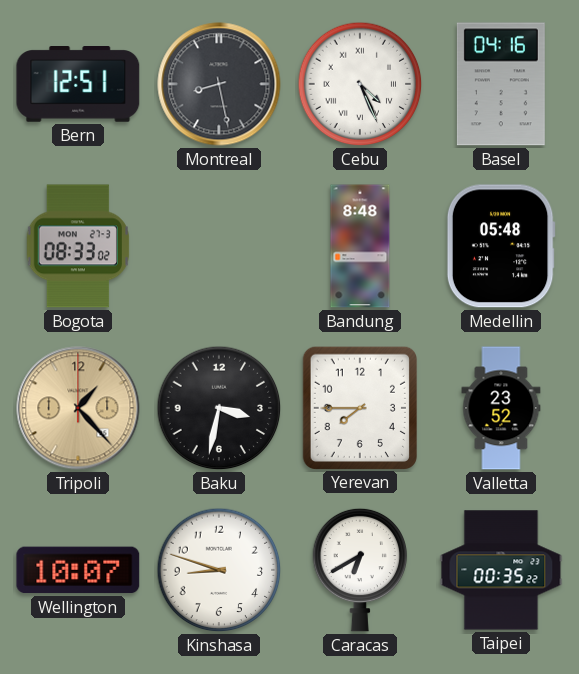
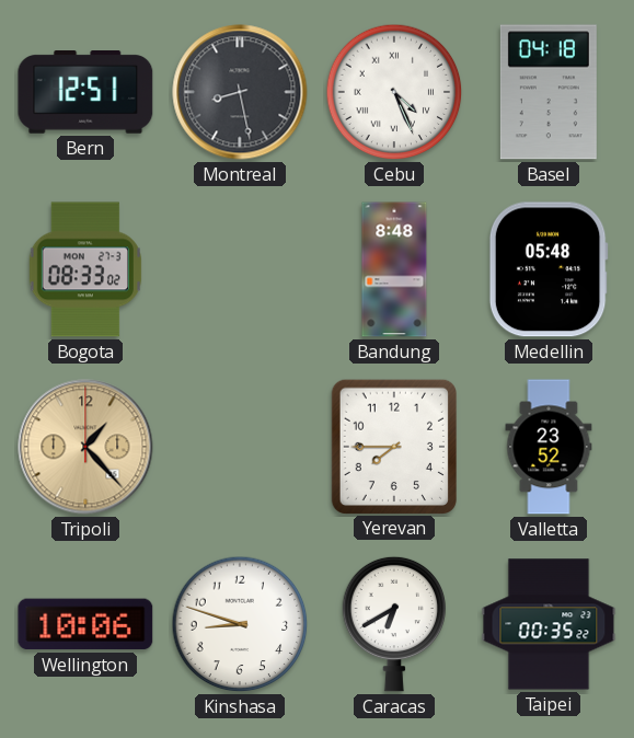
Basel: 04:16 -> 04:18
Baku: 3:32 -> none
Wellington: 10:07 -> 10:06
